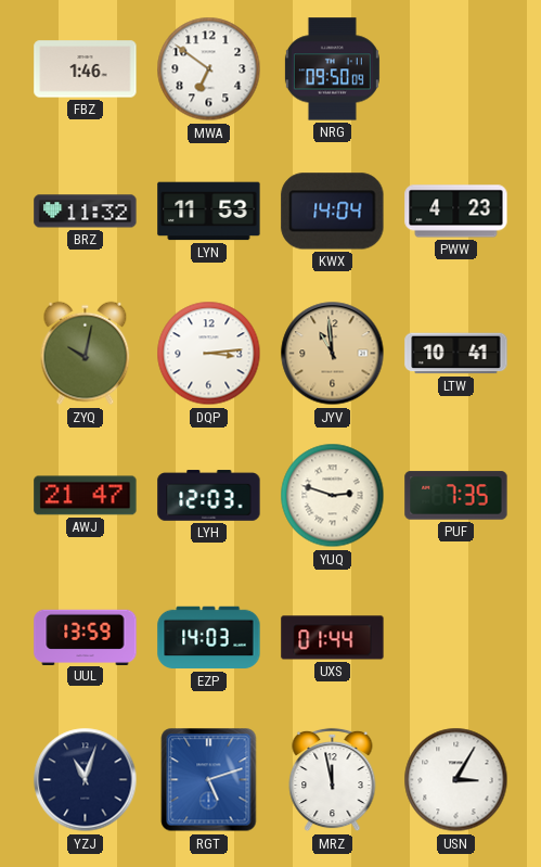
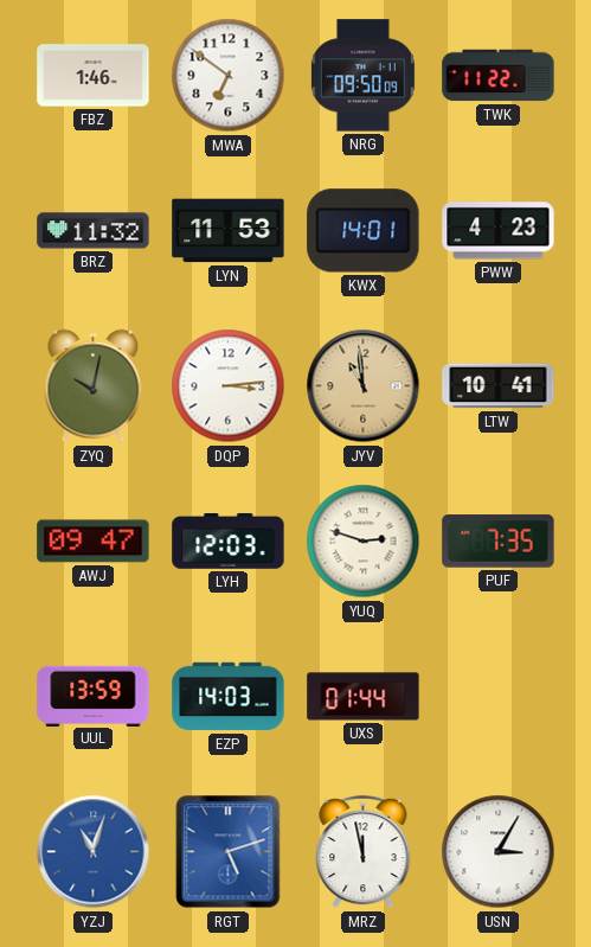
TWK: none -> 11:22
KWX: 14:04 -> 14:01
AWJ: 21:47 -> 09:47
YZJ dial: navy -> blue
